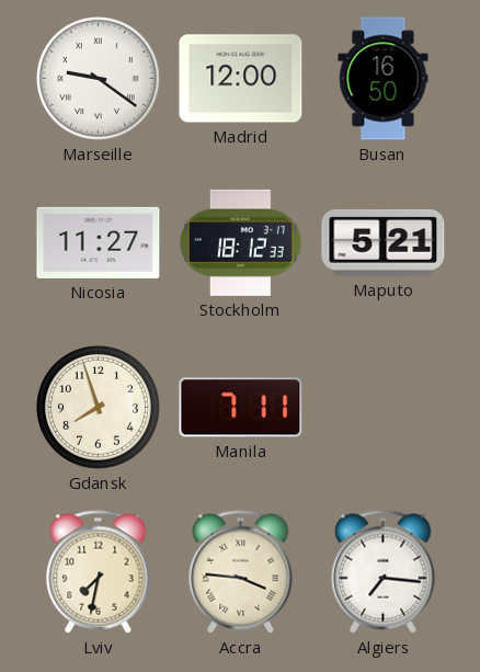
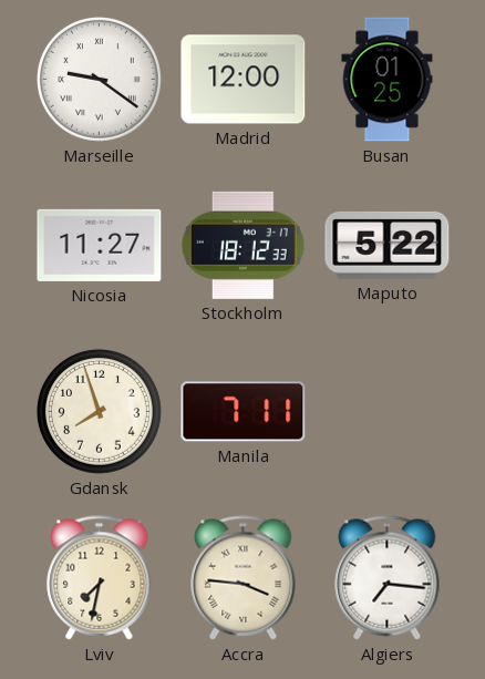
Busan: 16:50 -> 01:25
Maputo: 5:21 -> 5:22
